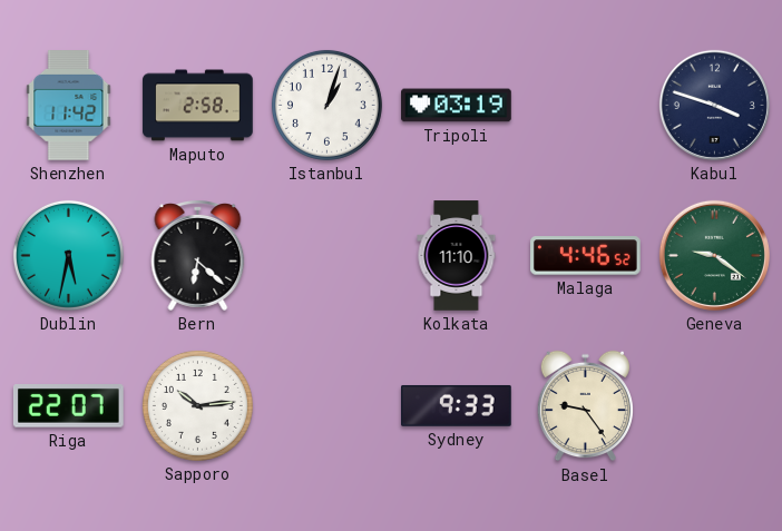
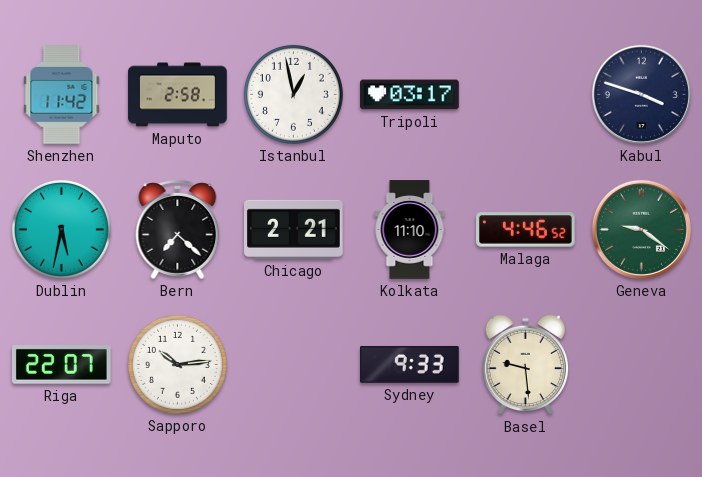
Istanbul: 1:03 -> 12:58
Tripoli: 03:19 -> 03:17
Bern: 6:22 -> 7:22
Chicago: none -> 2:21
Basel: 9:24 -> 9:29
